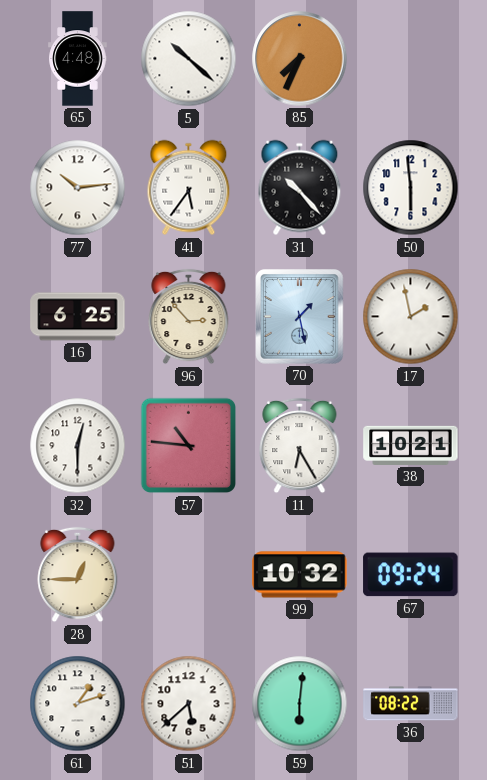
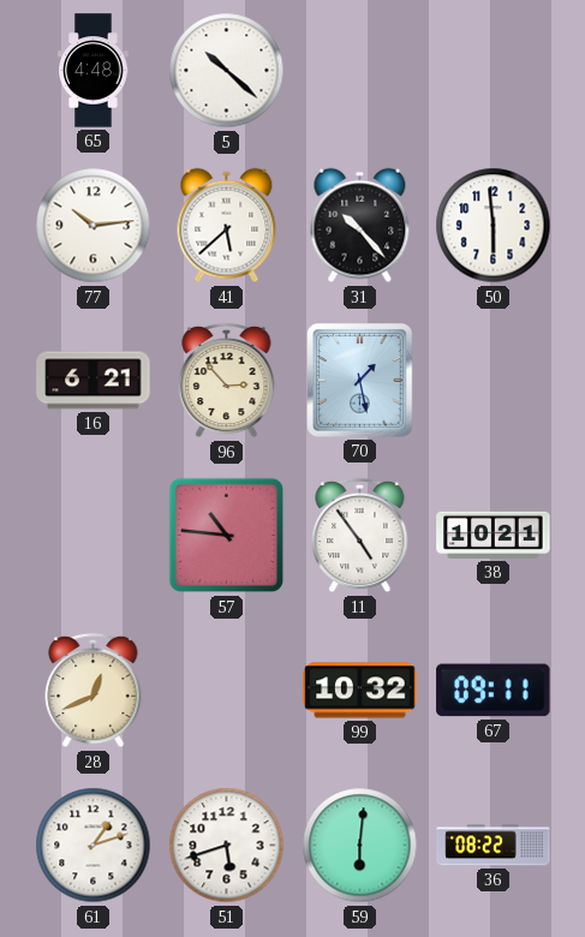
85: 7:34 -> none
41: 5:36 -> 5:38
16: 6:25 -> 6:21
17: 1:58 -> none
32: 12:30 -> none
11: 6:25 -> 4:54
28: 12:45 -> 12:41
67: 09:24 -> 09:11
51: 5:38 -> 5:42
